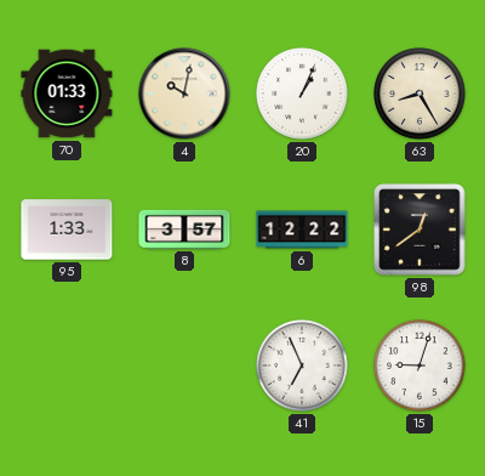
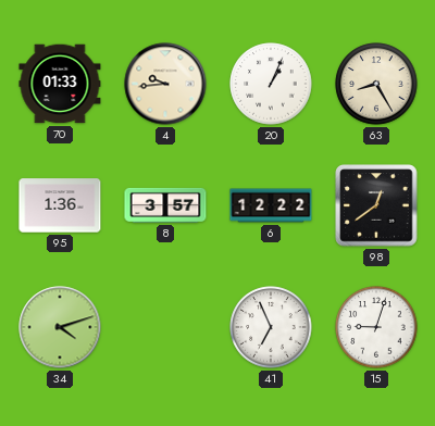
4: 10:02 -> 9:44
95: 1:33 -> 1:36
34: none -> 4:12
